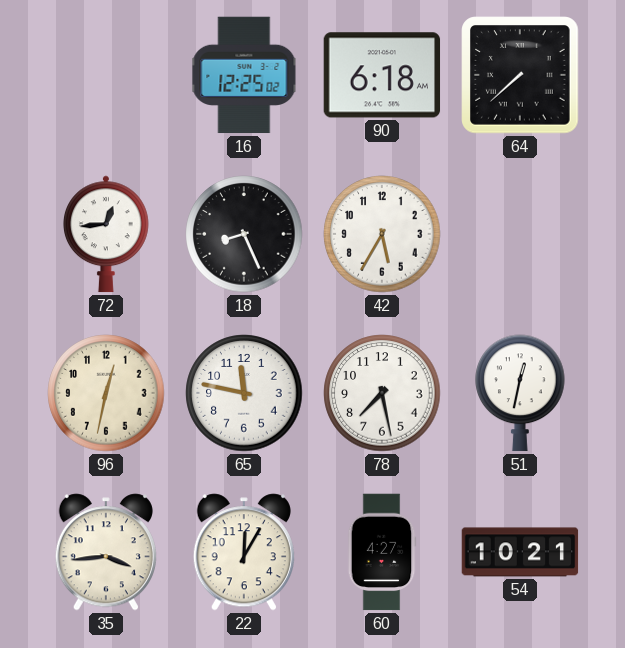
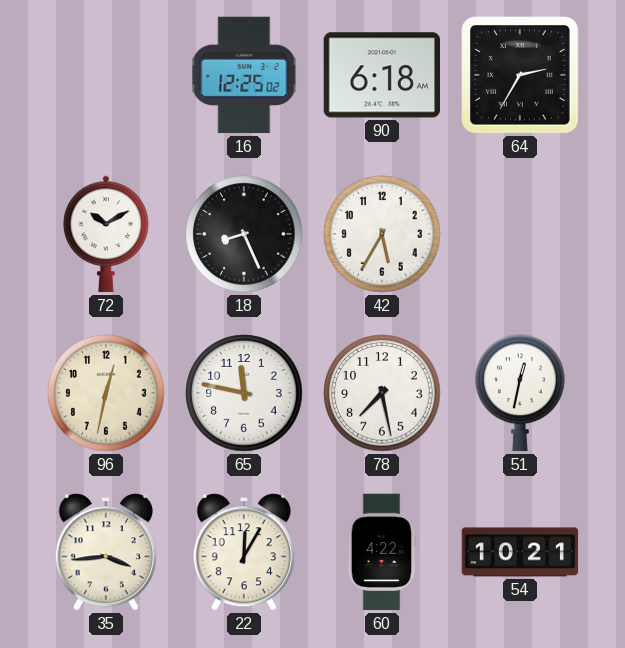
64: 7:38 -> 2:35
72: 12:44 -> 10:10
60: 4:27 -> 4:22
